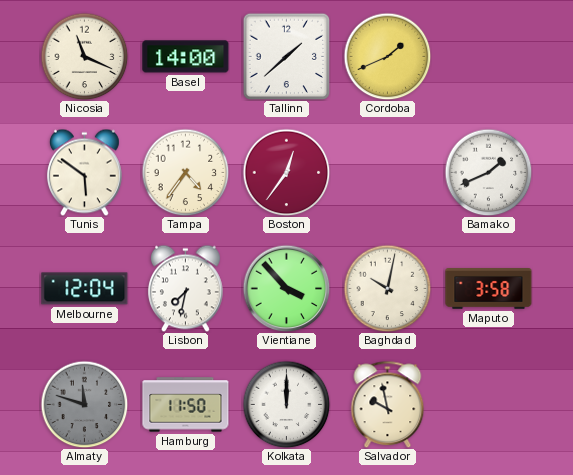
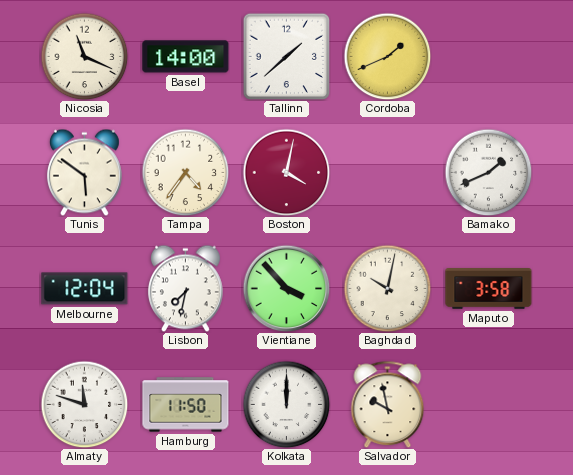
Boston: 12:36 -> 4:02
Almaty dial: grey -> white
